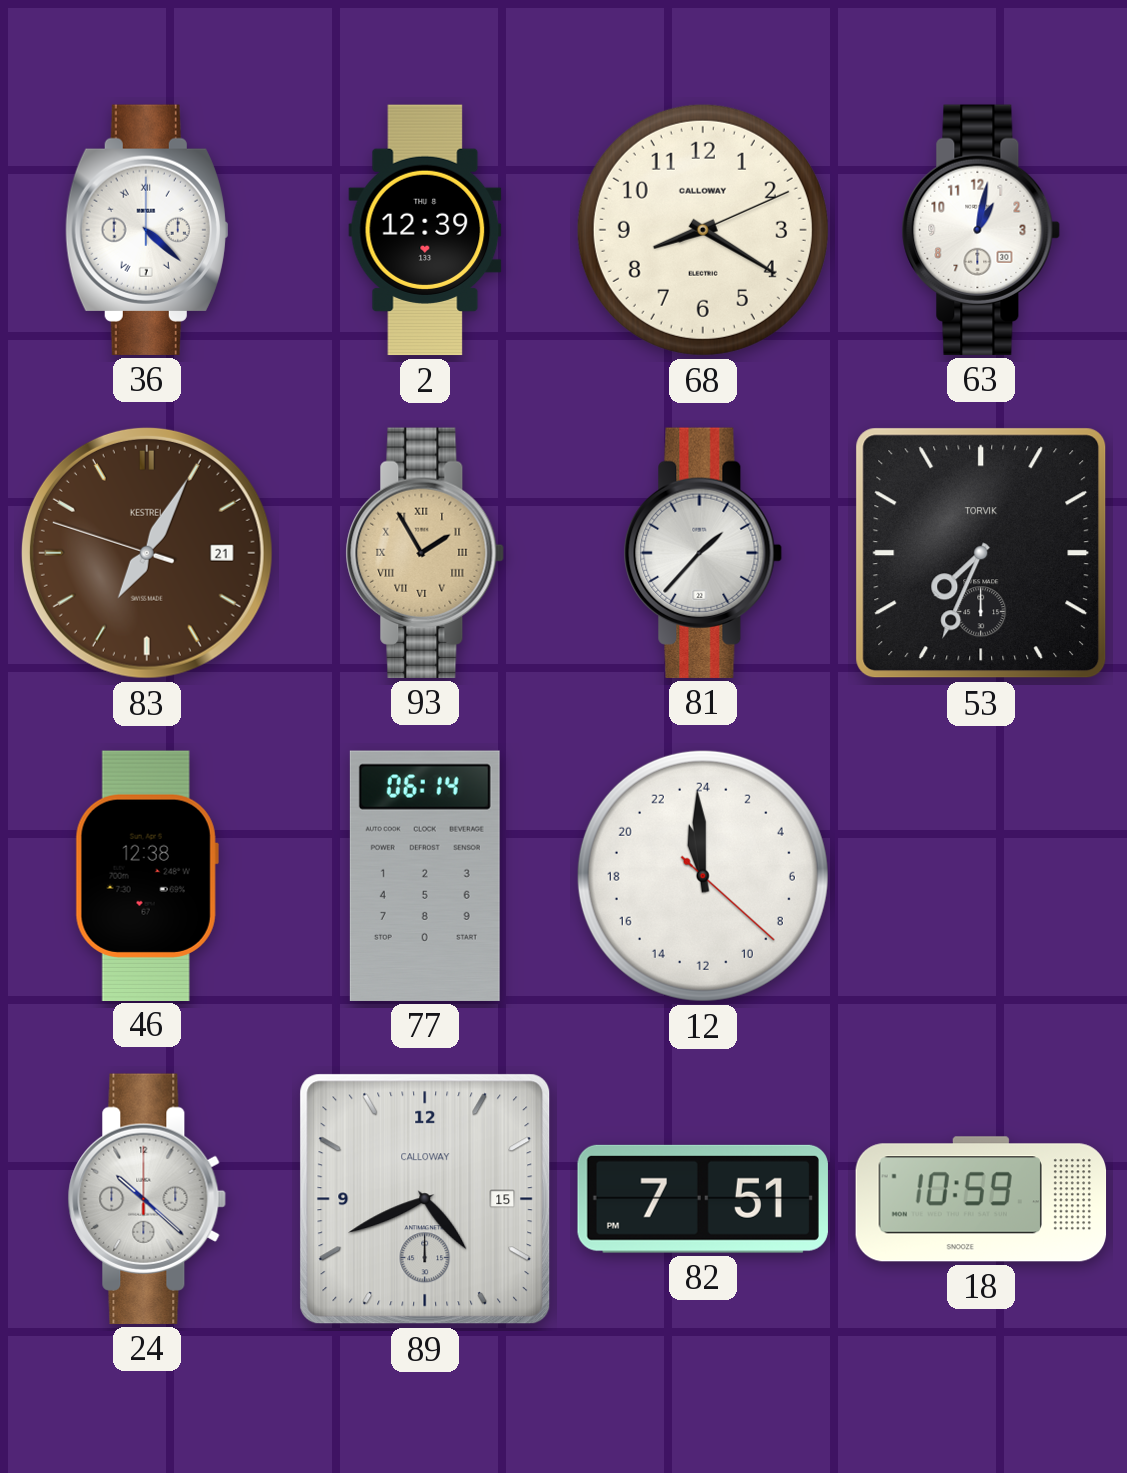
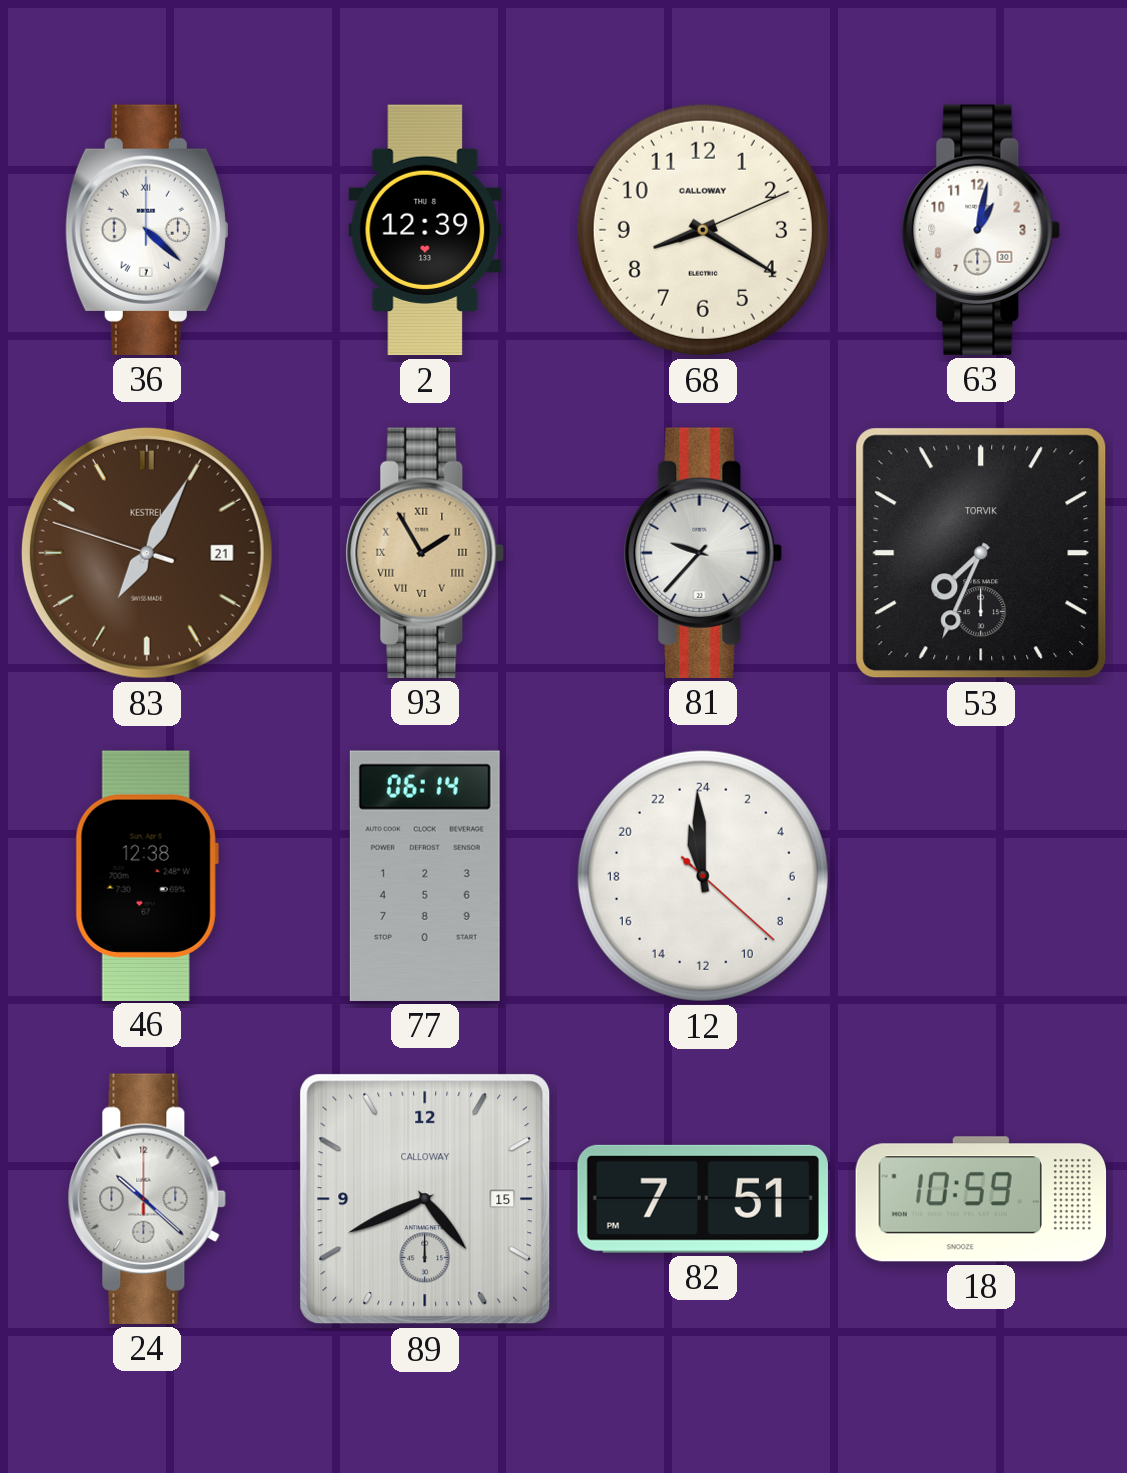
81: 1:37 -> 9:37
